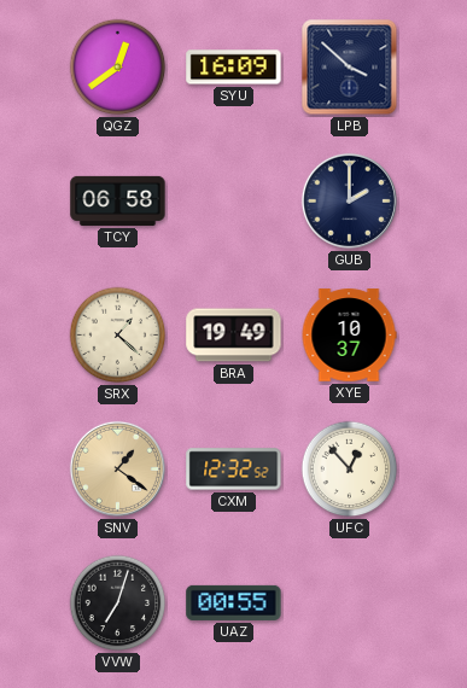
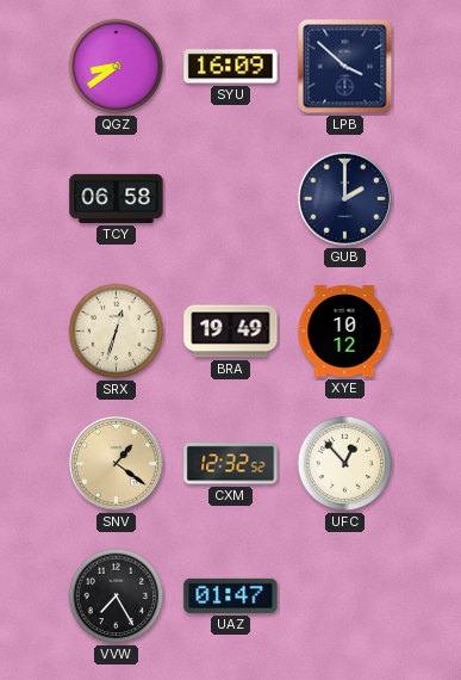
QGZ: 12:39 -> 8:39
SRX: 1:22 -> 12:33
XYE: 10:37 -> 10:12
VVW: 7:03 -> 7:25
UAZ: 00:55 -> 01:47
